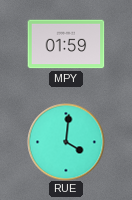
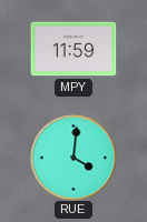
MPY: 01:59 -> 11:59
